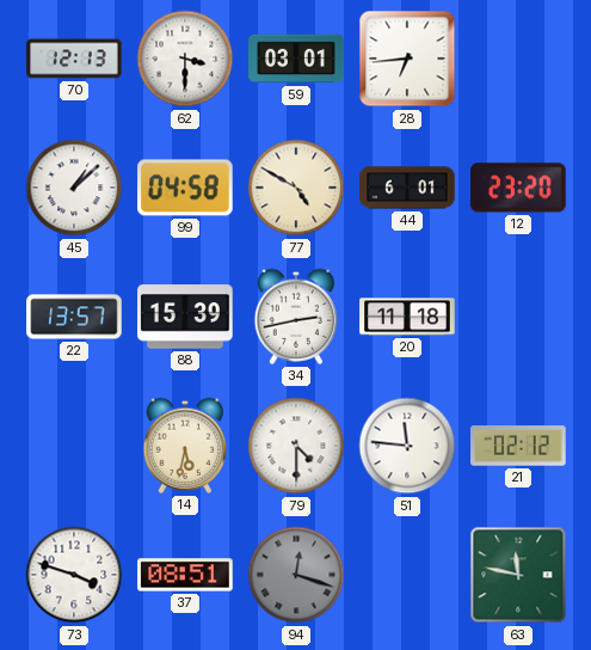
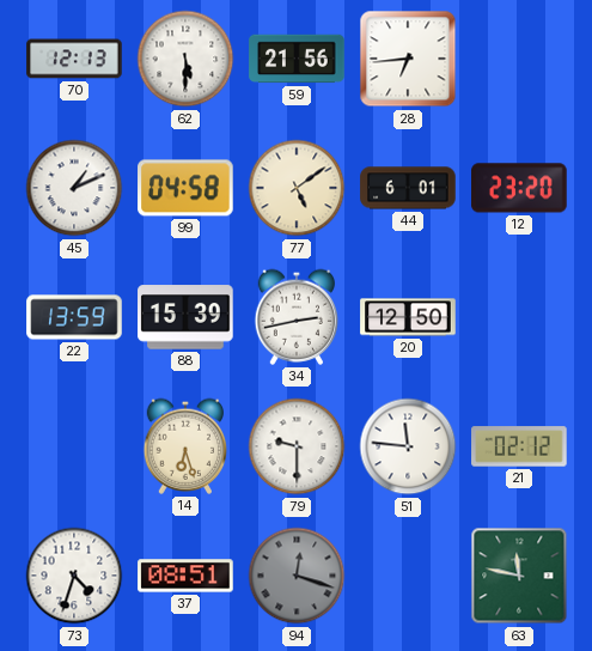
62: 3:30 -> 5:30
59: 03:01 -> 21:56
45: 1:08 -> 1:11
77: 4:50 -> 5:09
22: 13:57 -> 13:59
20: 11:18 -> 12:50
14: 5:32 -> 6:27
79: 4:30 -> 9:30
73: 3:48 -> 4:33
